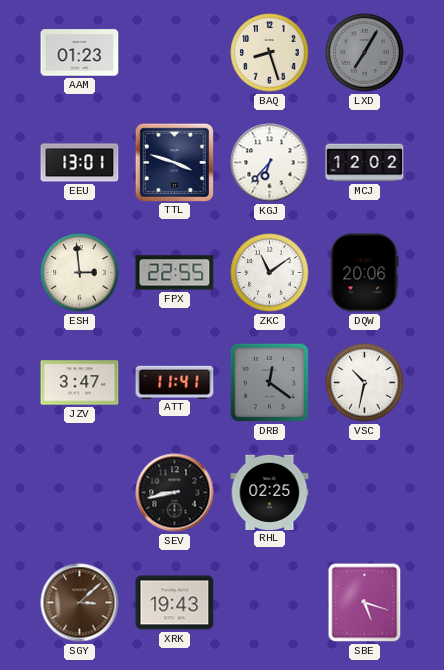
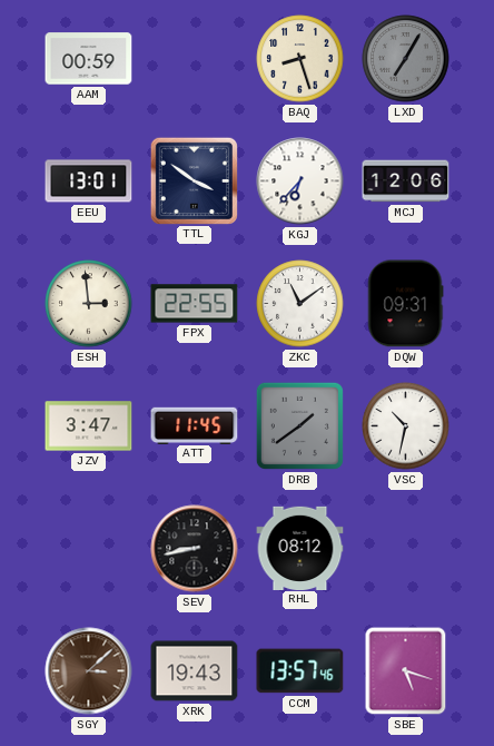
AAM: 01:23 -> 00:59
TTL: 3:48 -> 3:51
MCJ: 12:02 -> 12:06
DQW: 20:06 -> 09:31
ATT: 11:41 -> 11:45
DRB: 12:21 -> 1:39
RHL: 02:25 -> 08:12
CCM: none -> 13:57
